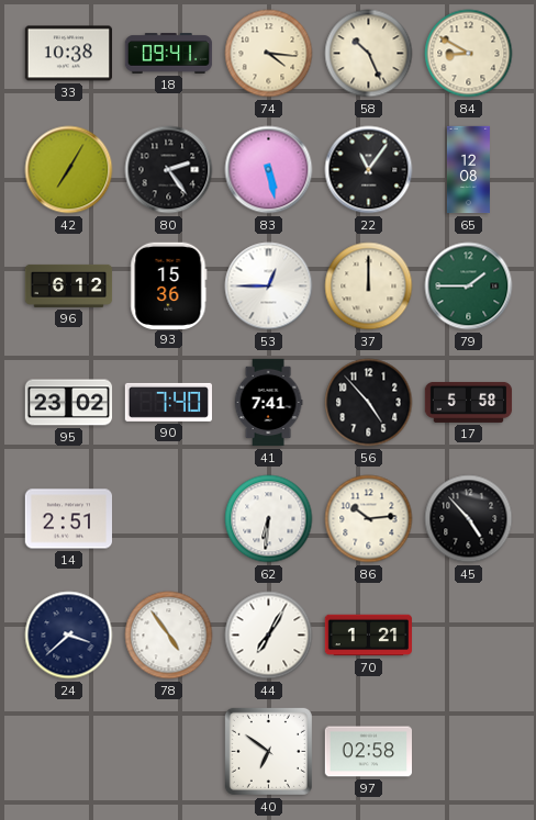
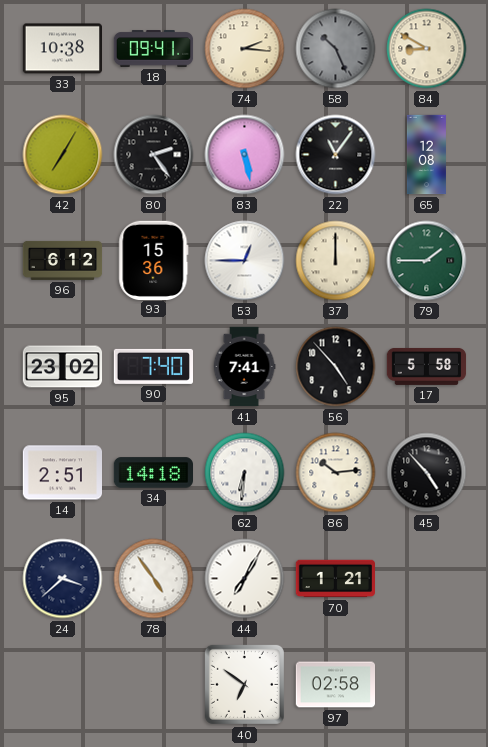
74: 4:16 -> 2:16
58 dial: cream -> grey
34: none -> 14:18
